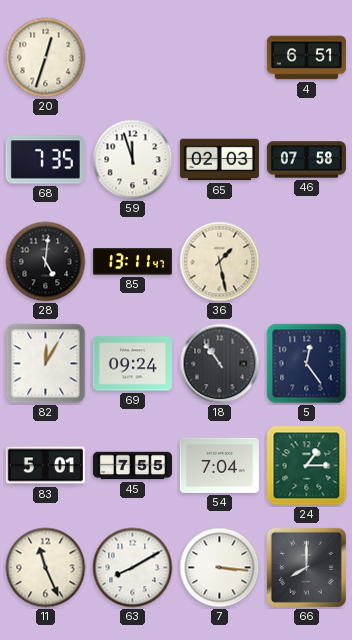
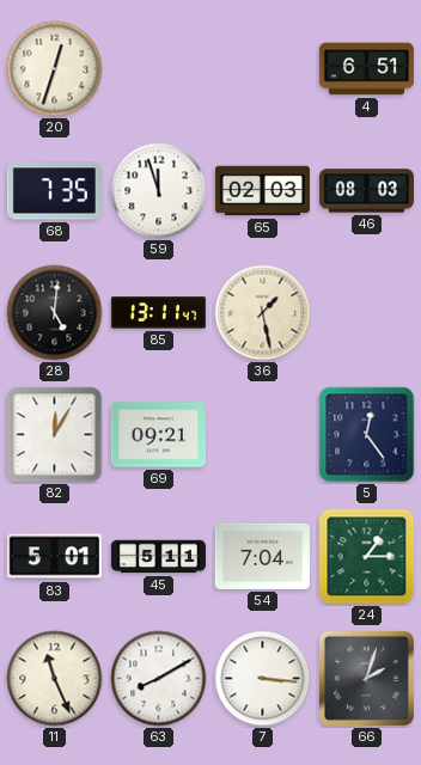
46: 07:58 -> 08:03
69: 09:24 -> 09:21
18: 10:54 -> none
45: 7:55 -> 5:11
66: 8:00 -> 2:03
